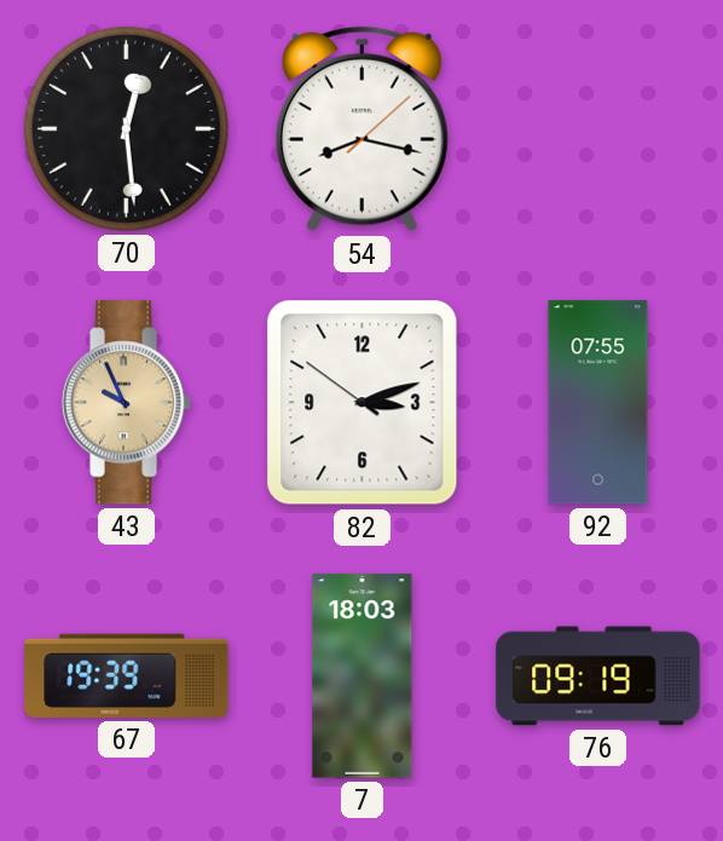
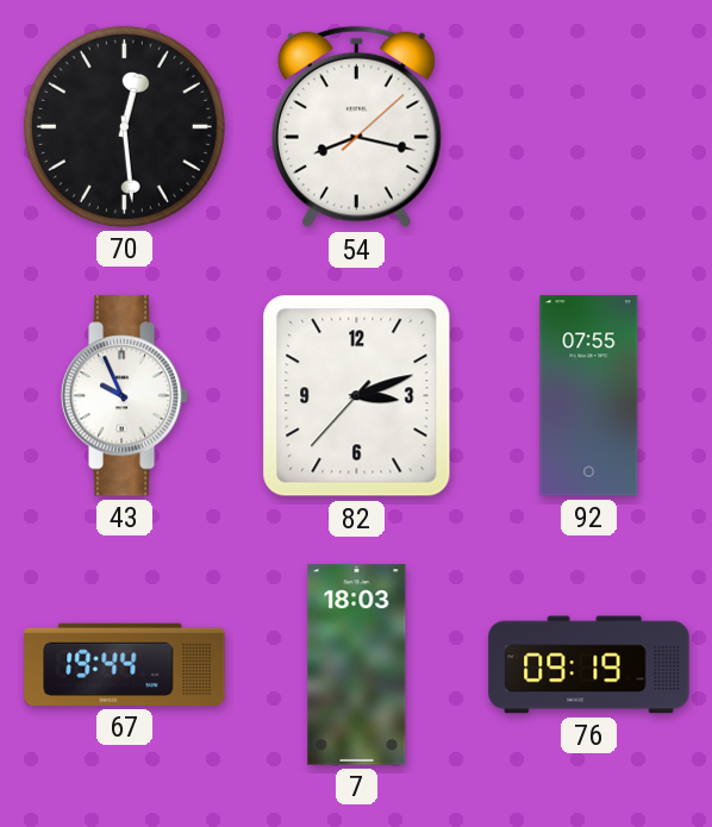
43 dial: champagne -> white
82: 3:11:51 -> 3:11:37
67: 19:39 -> 19:44
